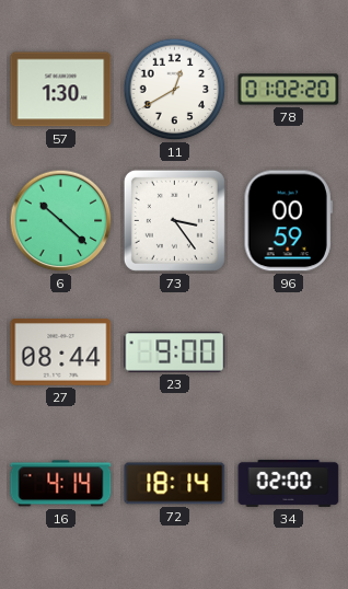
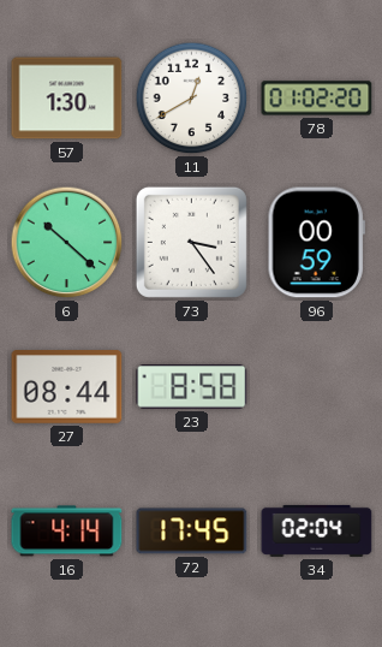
23: 9:00 -> 8:58
72: 18:14 -> 17:45
34: 02:00 -> 02:04
